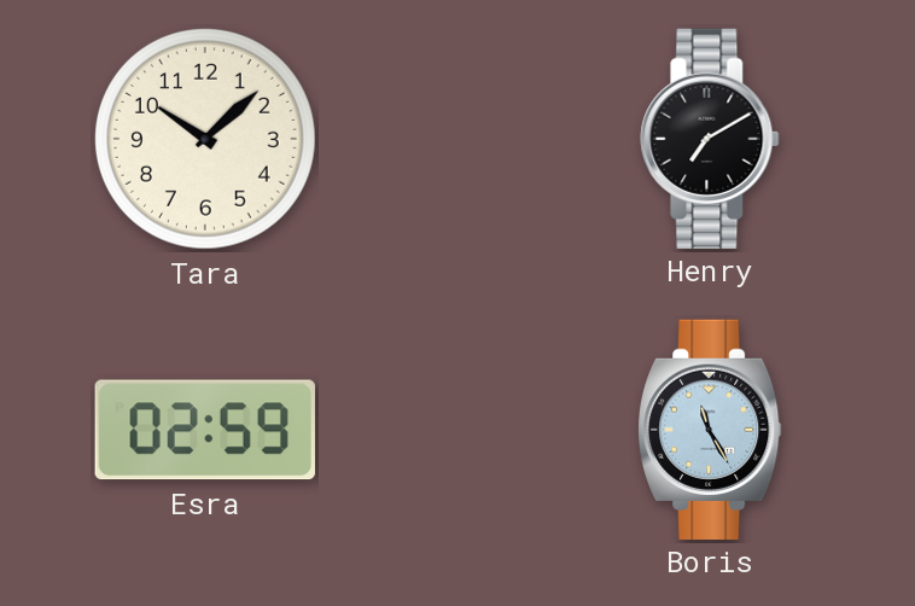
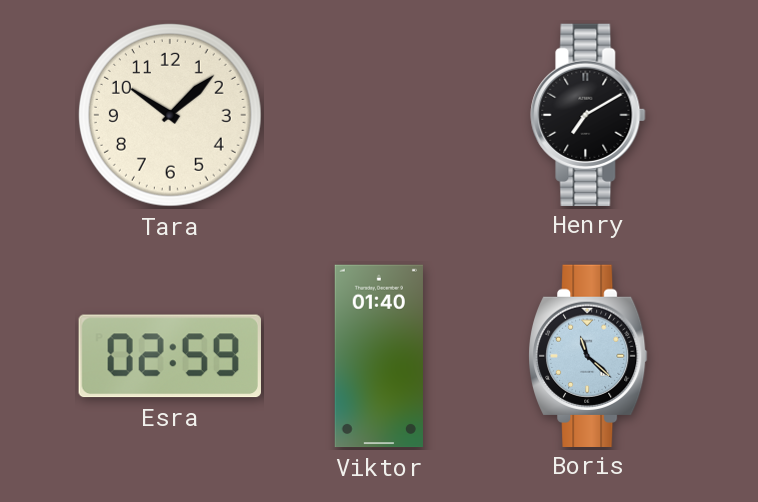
Viktor: none -> 01:40
Boris: 11:25 -> 11:22
